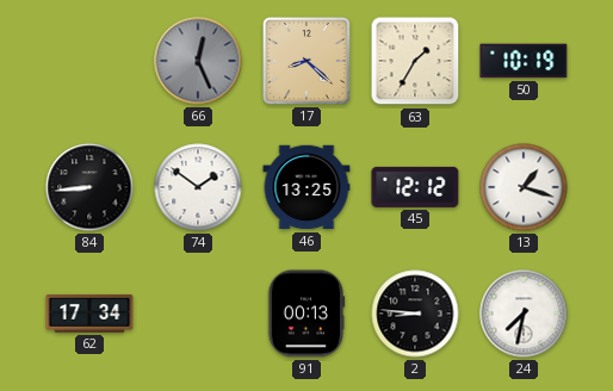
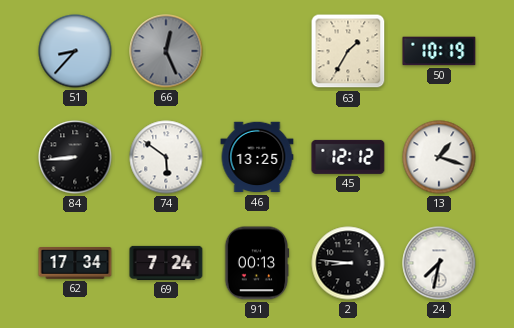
51: none -> 8:37
17: 8:22 -> none
74: 1:51 -> 5:51
69: none -> 7:24
